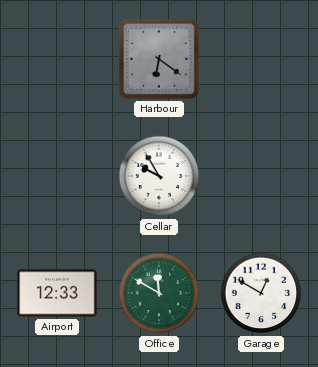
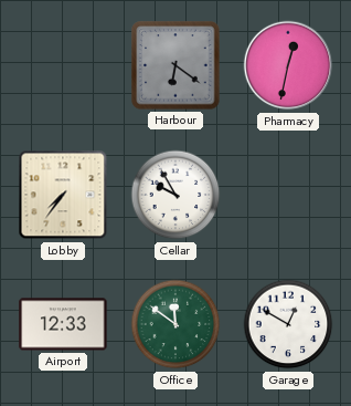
Pharmacy: none -> 12:32
Lobby: none -> 7:36
Office: 11:50 -> 11:51
